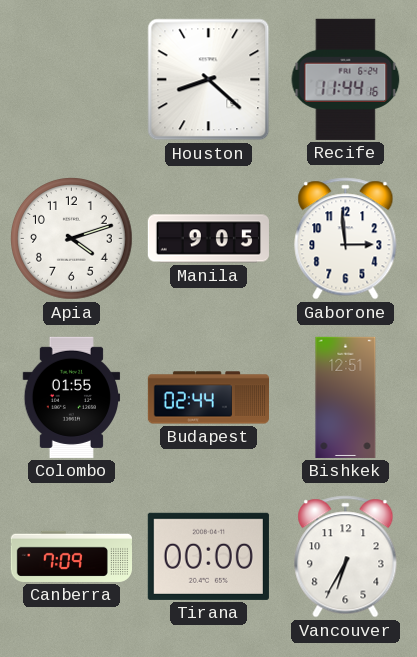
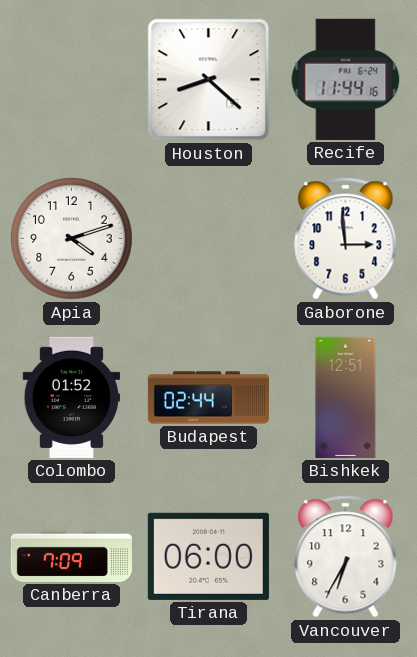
Manila: 9:05 -> none
Colombo: 01:55 -> 01:52
Tirana: 00:00 -> 06:00
